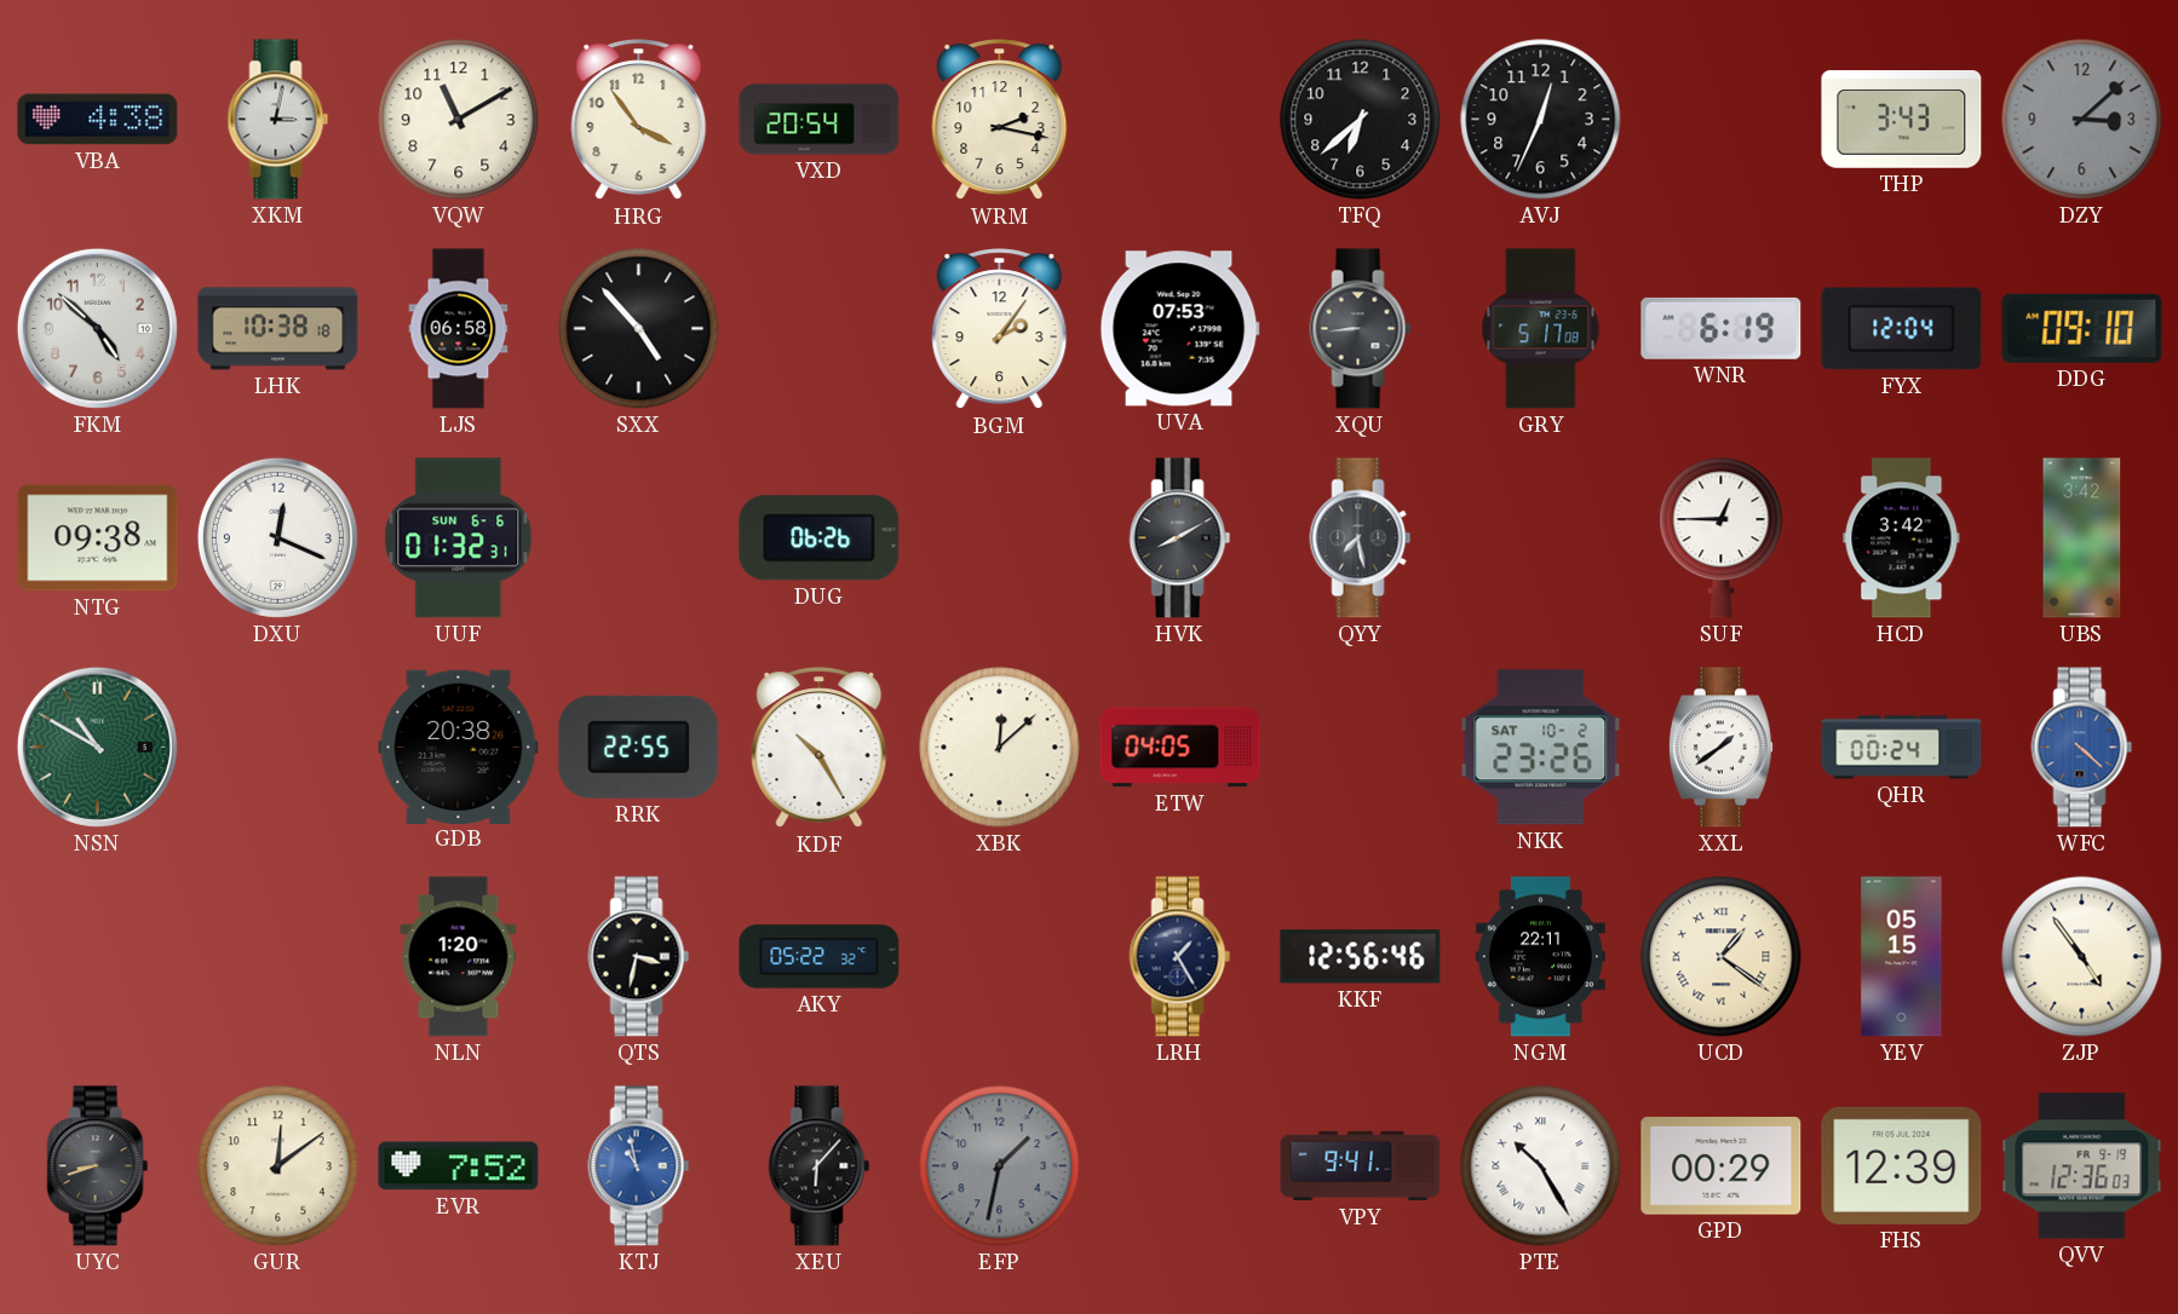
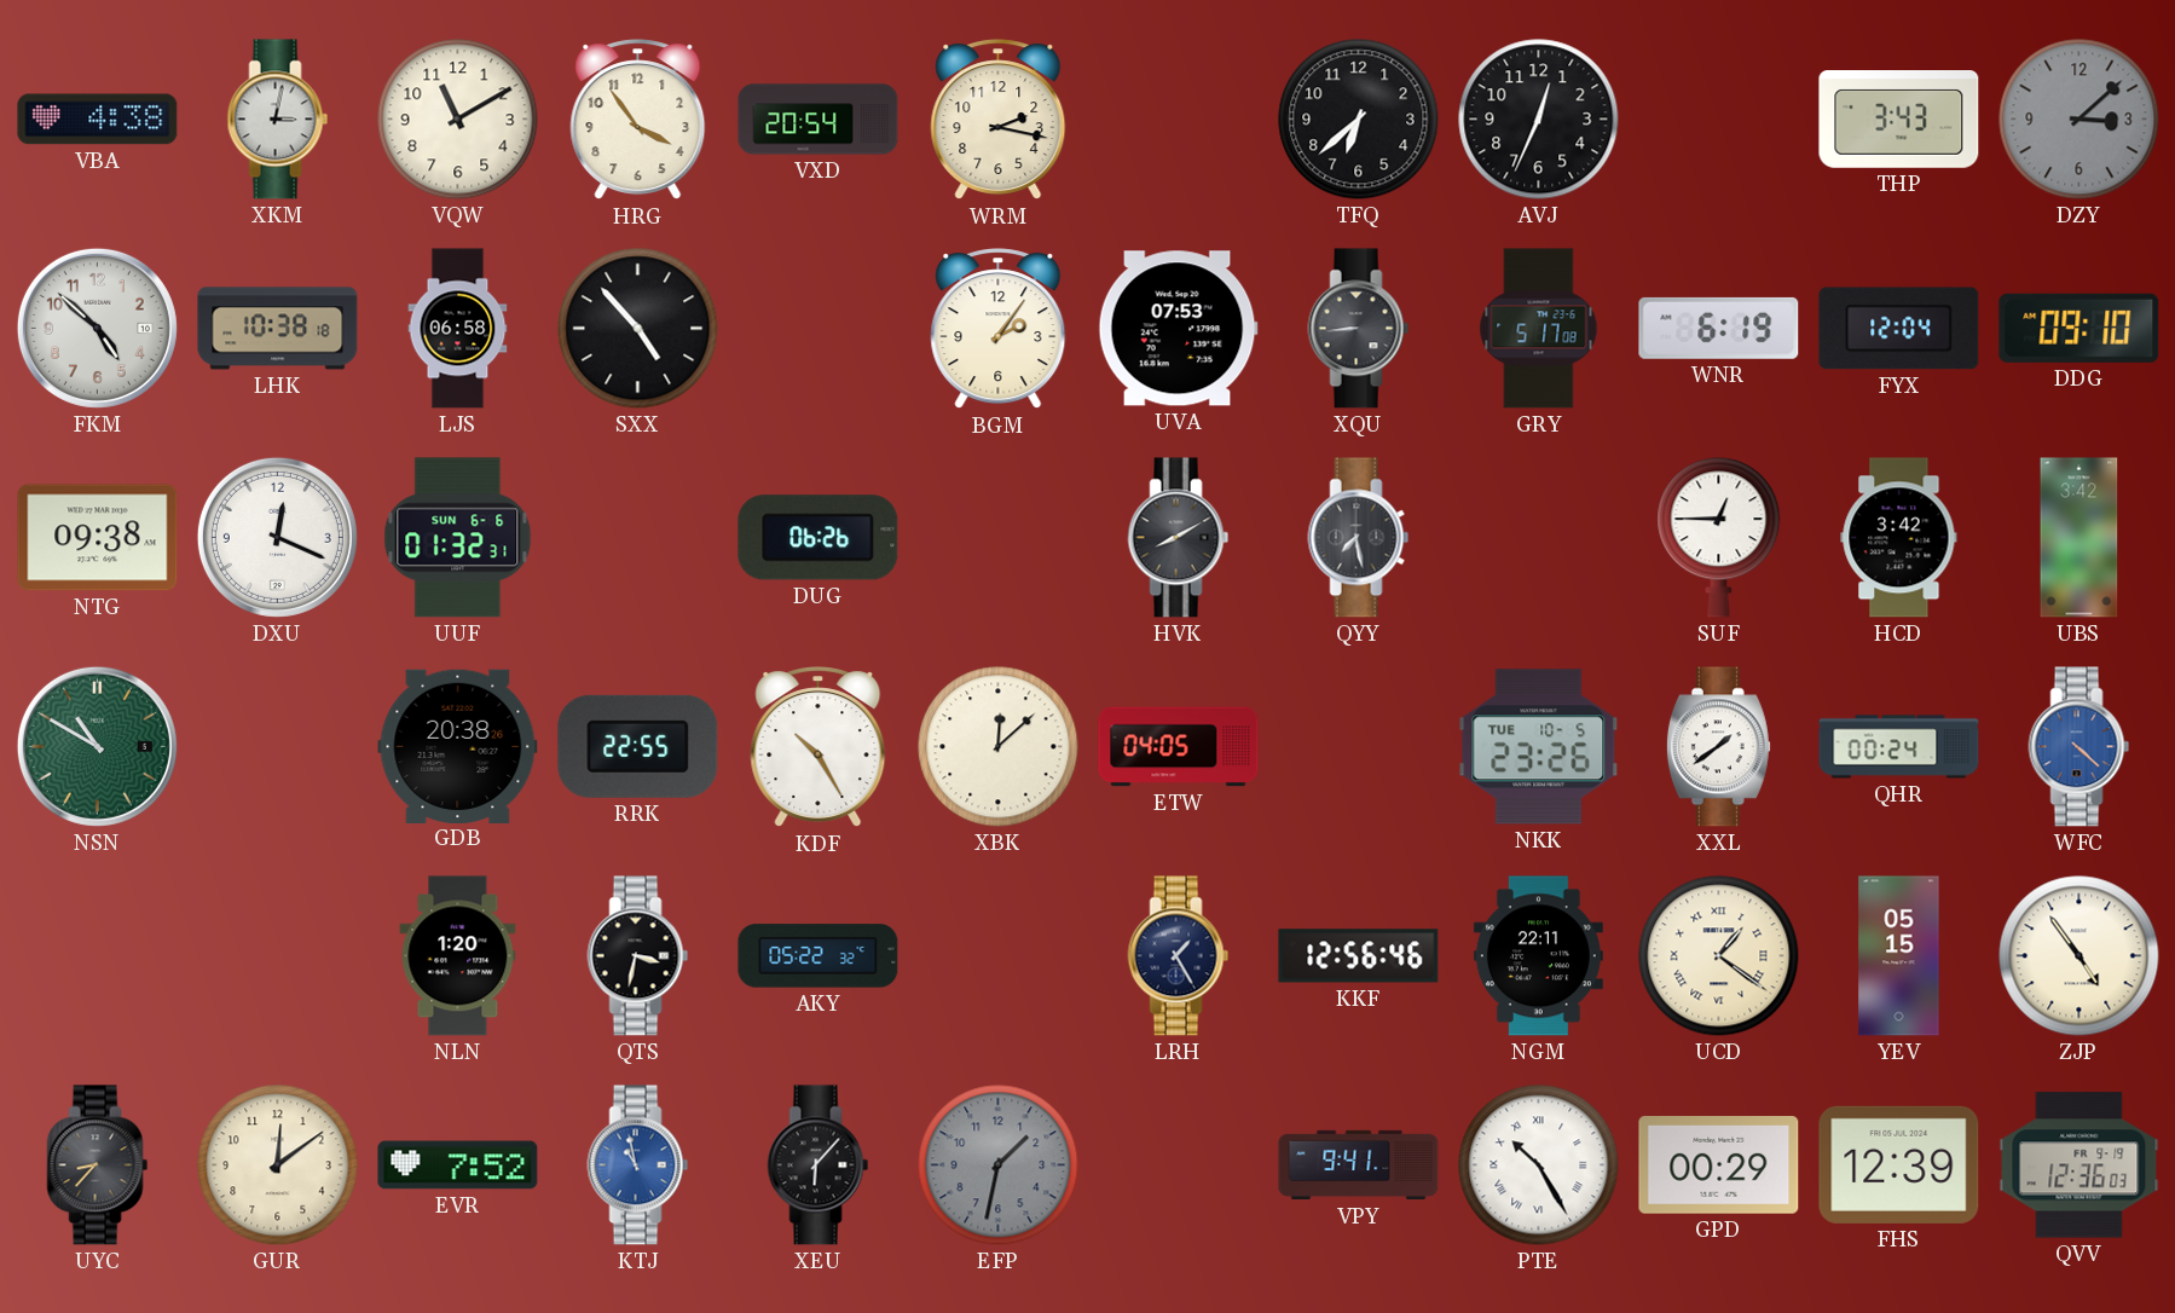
NKK date: SAT 10-2 -> TUE 10-5
UYC: 8:42 -> 8:37
